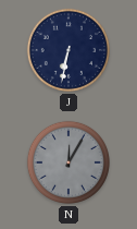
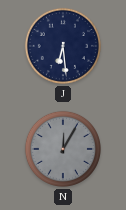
J: 6:32 -> 6:29
